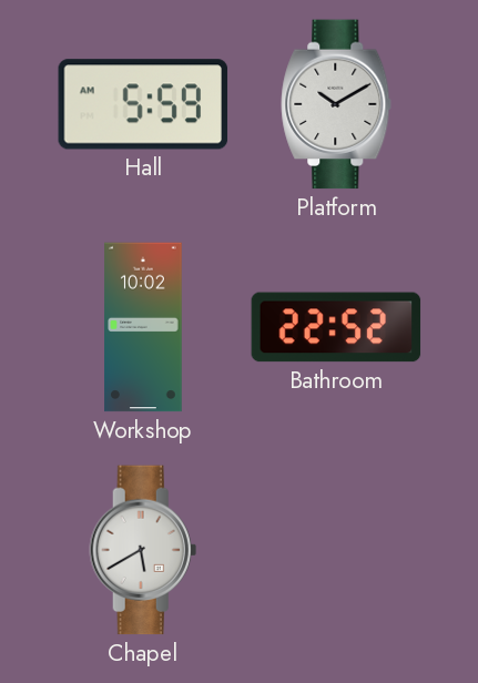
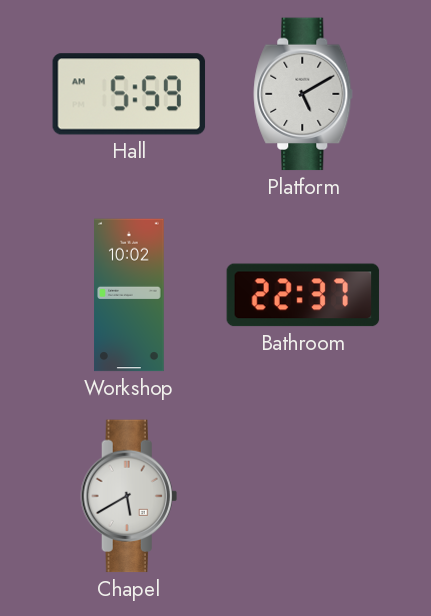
Platform: 10:10 -> 5:10
Bathroom: 22:52 -> 22:37
